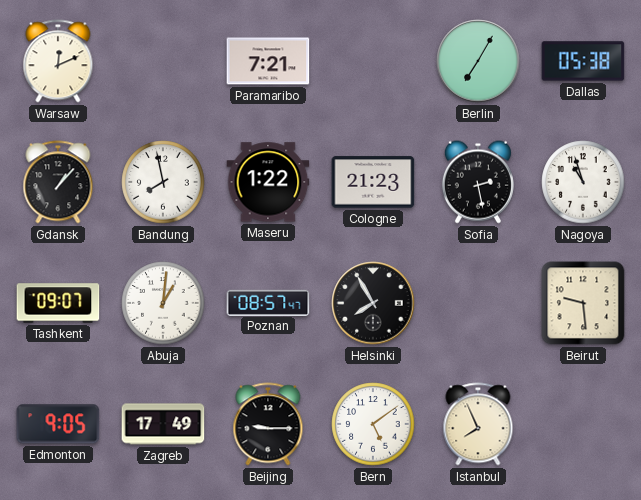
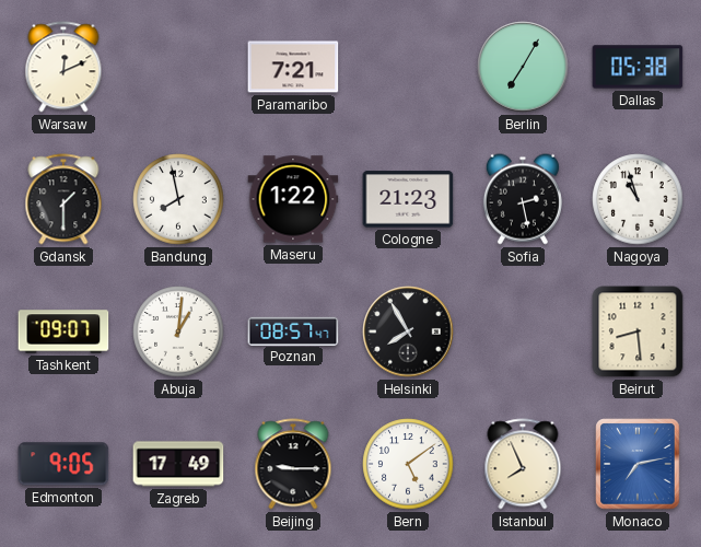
Gdansk: 1:07 -> 1:30
Beirut: 9:29 -> 8:29
Monaco: none -> 7:13
